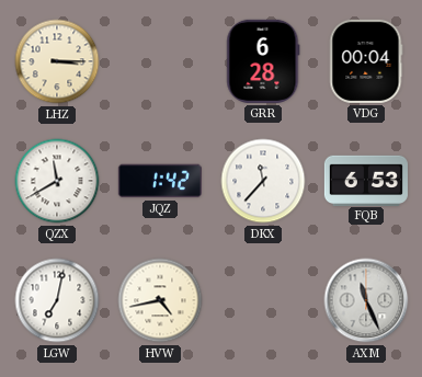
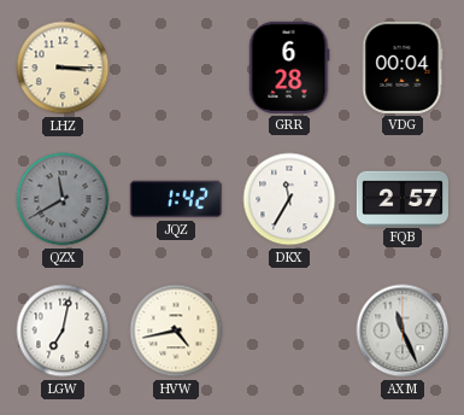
QZX dial: white -> grey
DKX: 11:37 -> 11:35
FQB: 6:53 -> 2:57
